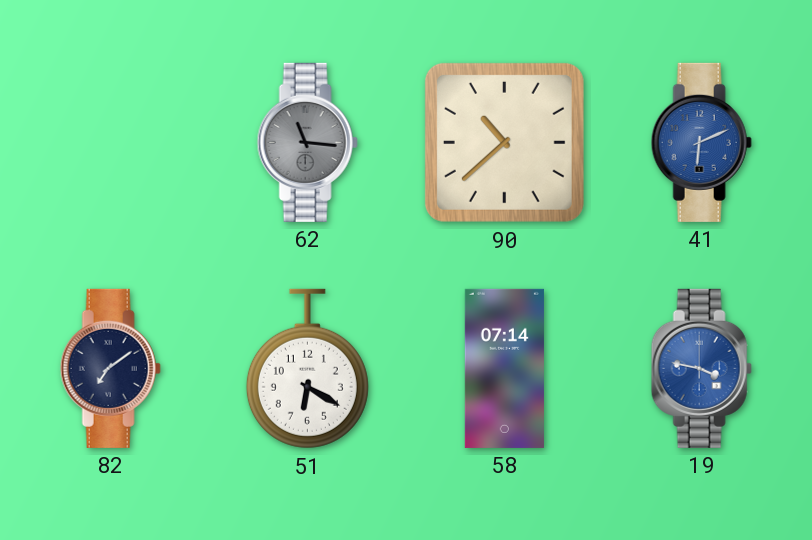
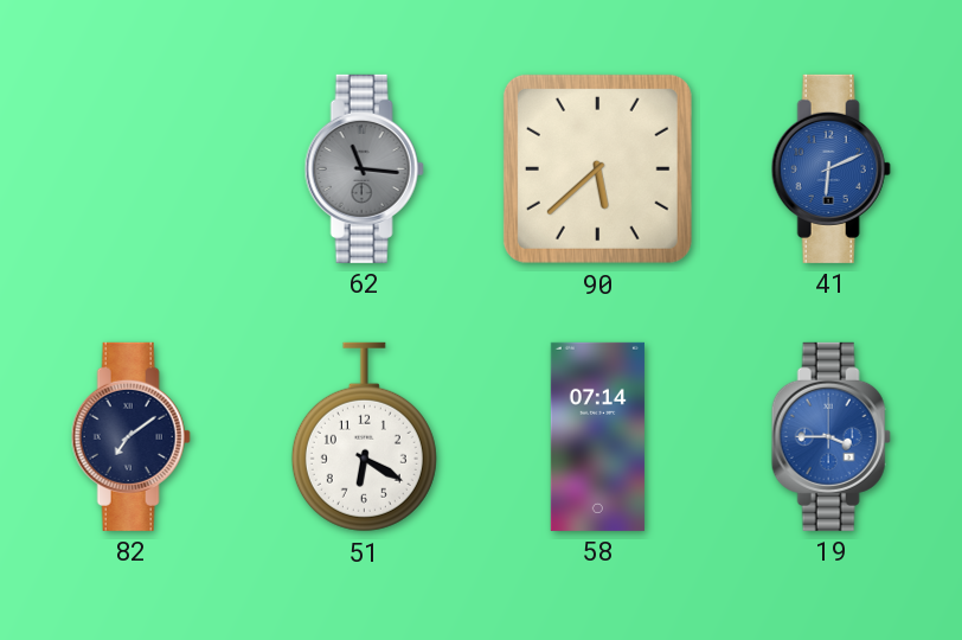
90: 10:38 -> 5:38
19: 3:47 -> 3:45
